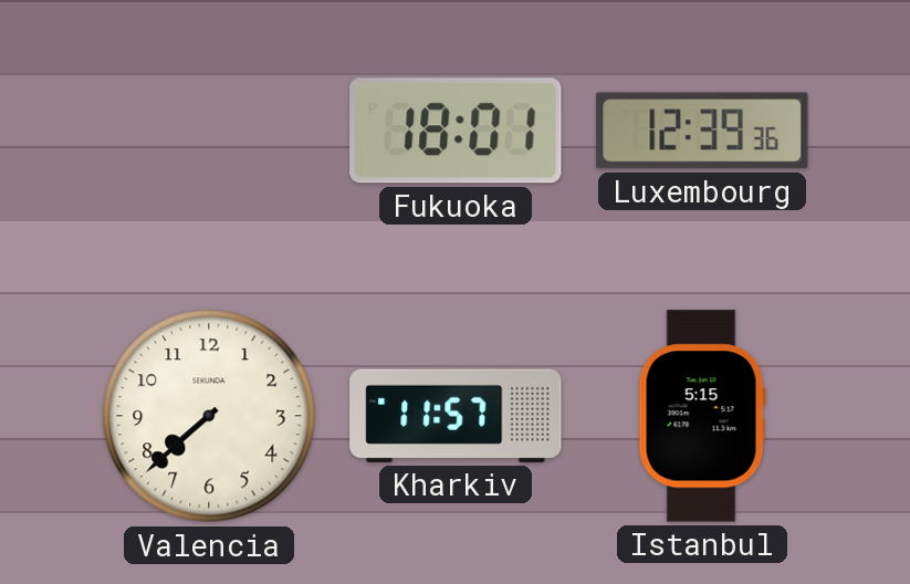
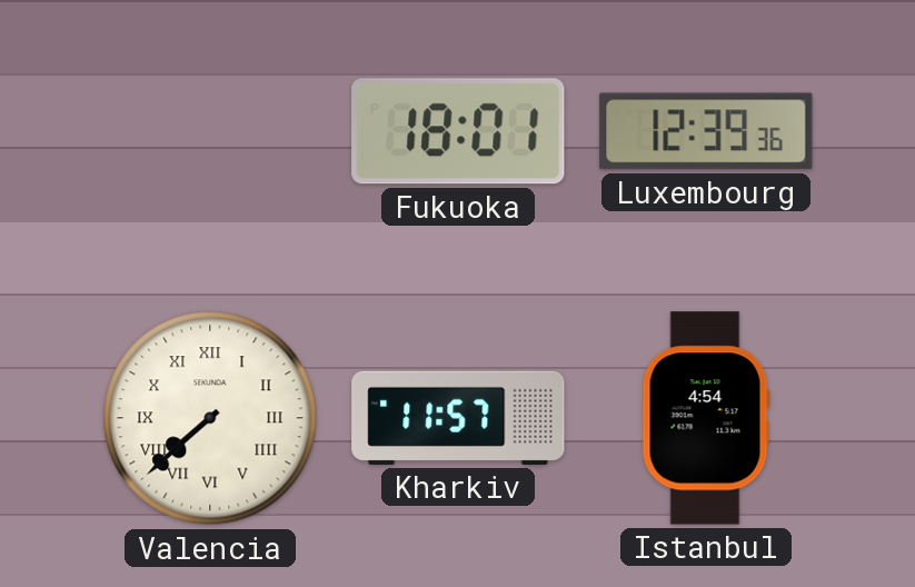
Valencia numerals: Arabic -> Roman
Istanbul: 5:15 -> 4:54
